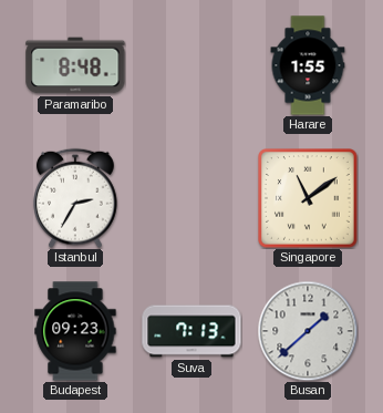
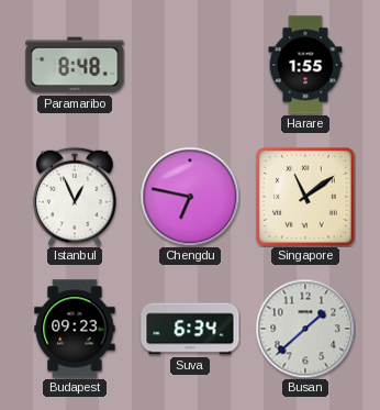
Istanbul: 2:35 -> 12:56
Chengdu: none -> 6:47
Suva: 7:13 -> 6:34
